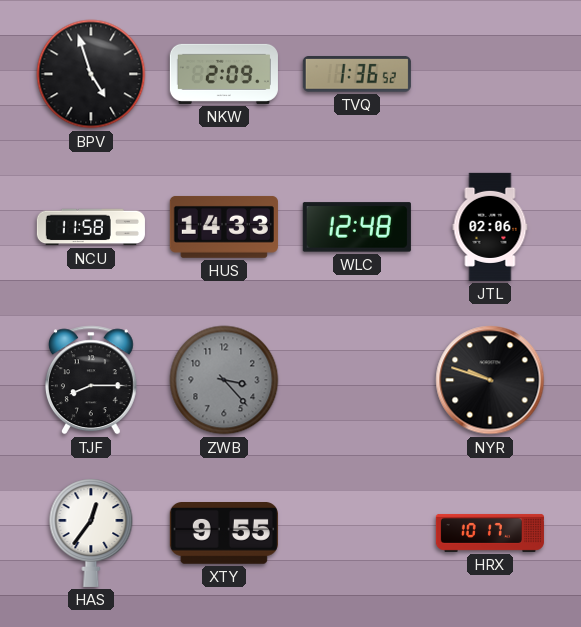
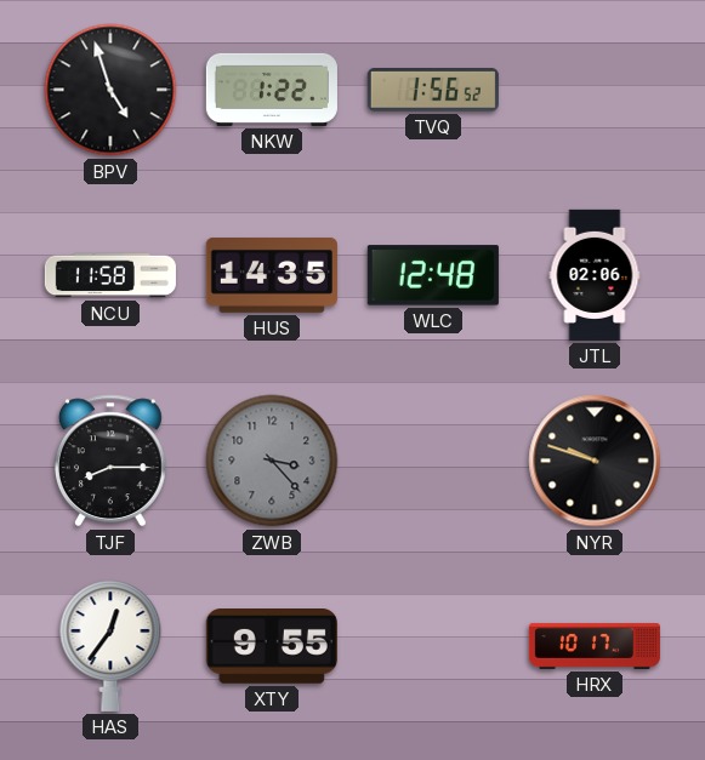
NKW: 2:09 -> 1:22
TVQ: 1:36 -> 1:56
HUS: 14:33 -> 14:35
